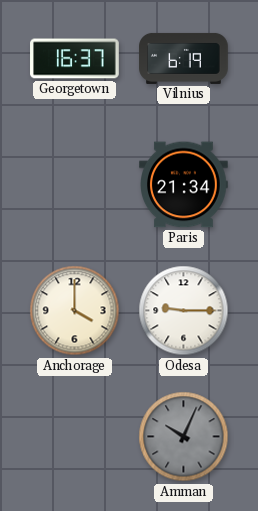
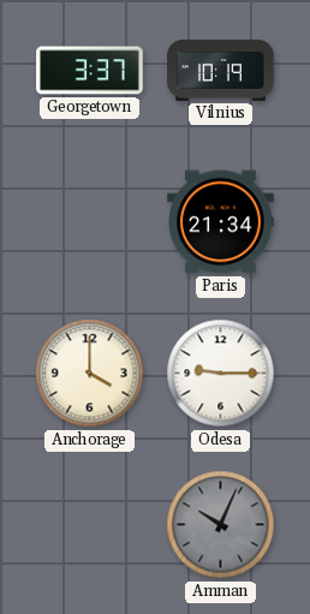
Georgetown: 16:37 -> 3:37
Vilnius: 6:19 -> 10:19
